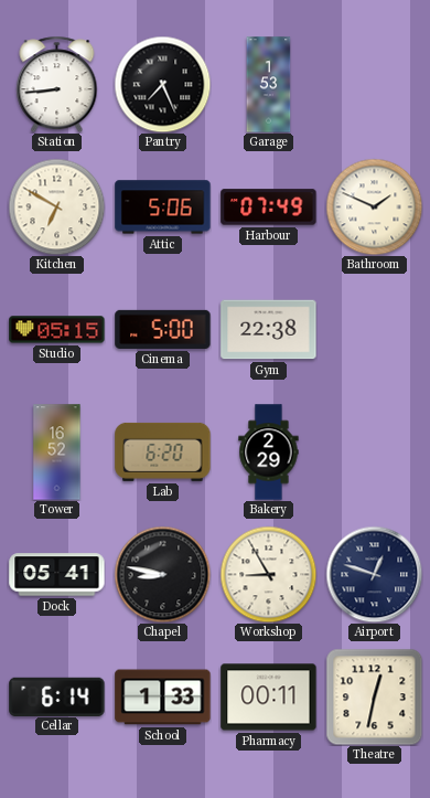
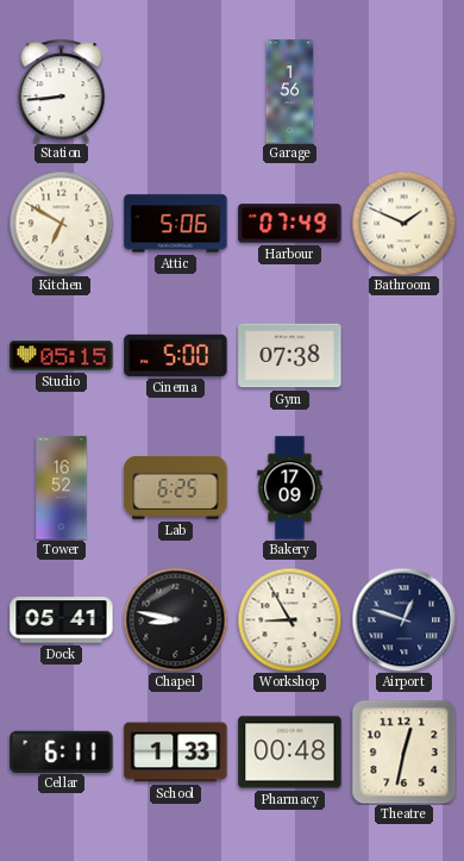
Pantry: 7:26 -> none
Garage: 1:53 -> 1:56
Gym: 22:38 -> 07:38
Lab: 6:20 -> 6:25
Bakery: 2:29 -> 17:09
Cellar: 6:14 -> 6:11
Pharmacy: 00:11 -> 00:48
